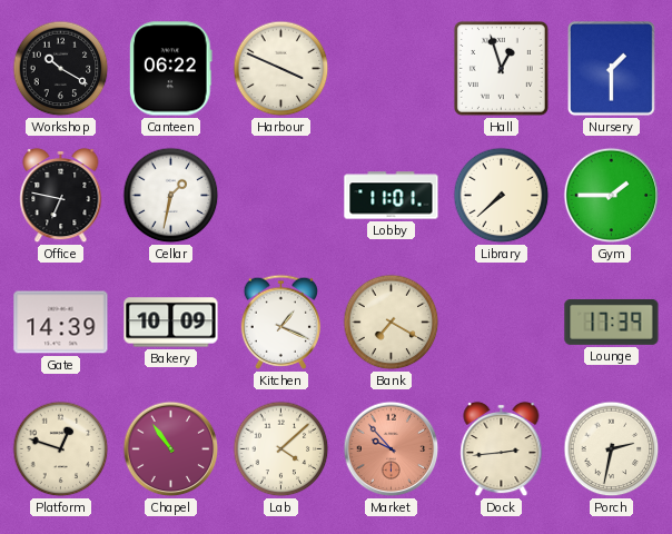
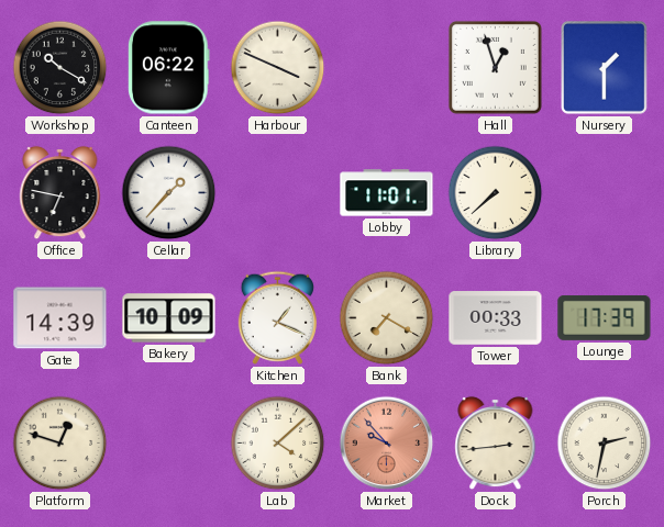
Cellar: 1:32 -> 1:37
Gym: 1:45 -> none
Tower: none -> 00:33
Chapel: 10:54 -> none
